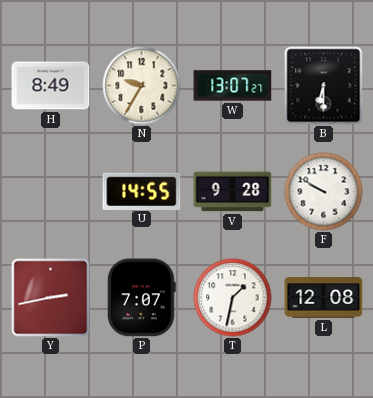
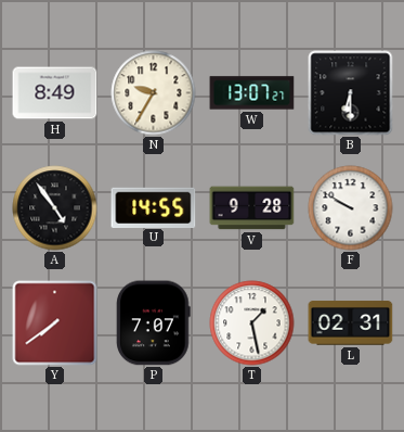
A: none -> 4:54
Y: 2:43 -> 7:39
T: 1:32 -> 1:28
L: 12:08 -> 02:31
